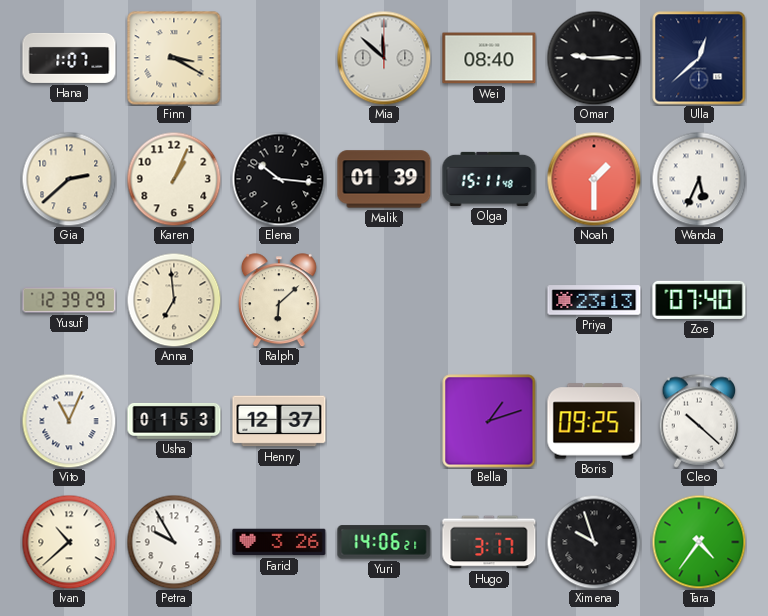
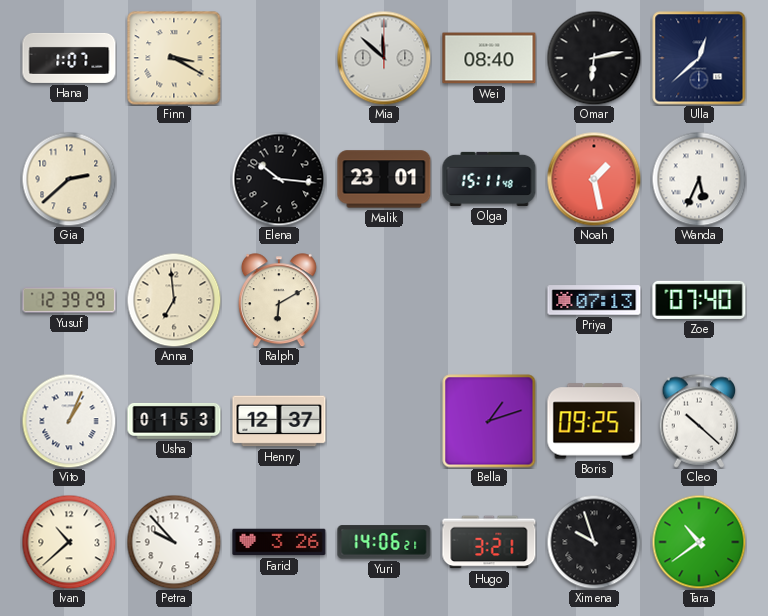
Omar: 9:15 -> 6:13
Karen: 1:04 -> none
Malik: 01:39 -> 23:01
Noah: 1:30 -> 1:28
Ralph: 6:08 -> 6:10
Priya: 23:13 -> 07:13
Vito: 11:04 -> 1:04
Petra: 9:55 -> 9:53
Hugo: 3:17 -> 3:21
Tara: 4:36 -> 10:39
